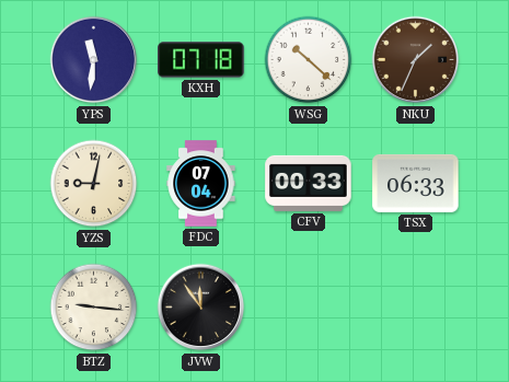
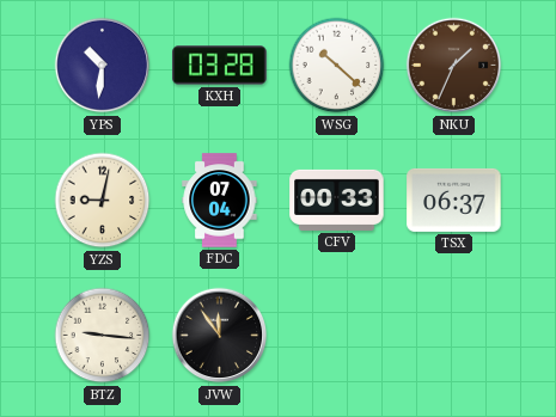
YPS: 11:31 -> 10:31
KXH: 07:18 -> 03:28
TSX: 06:33 -> 06:37
